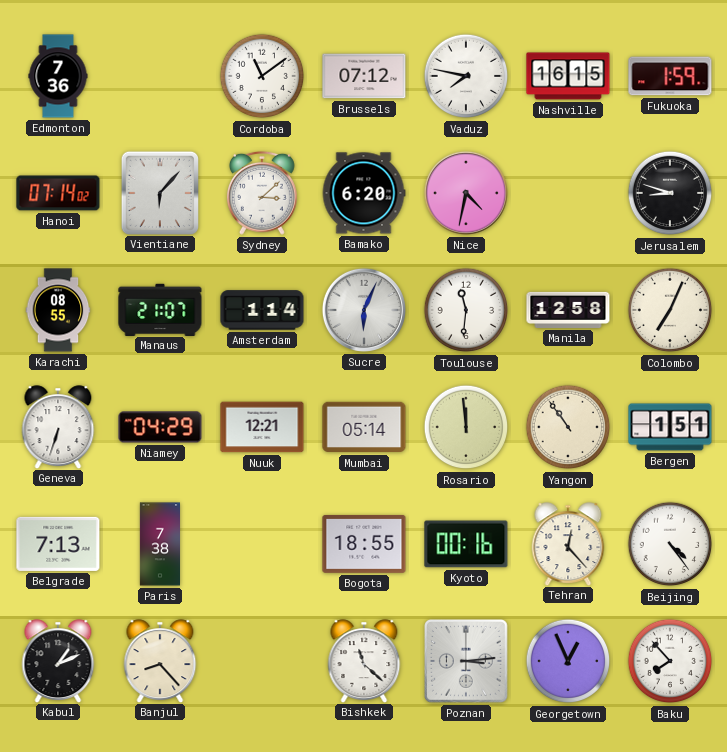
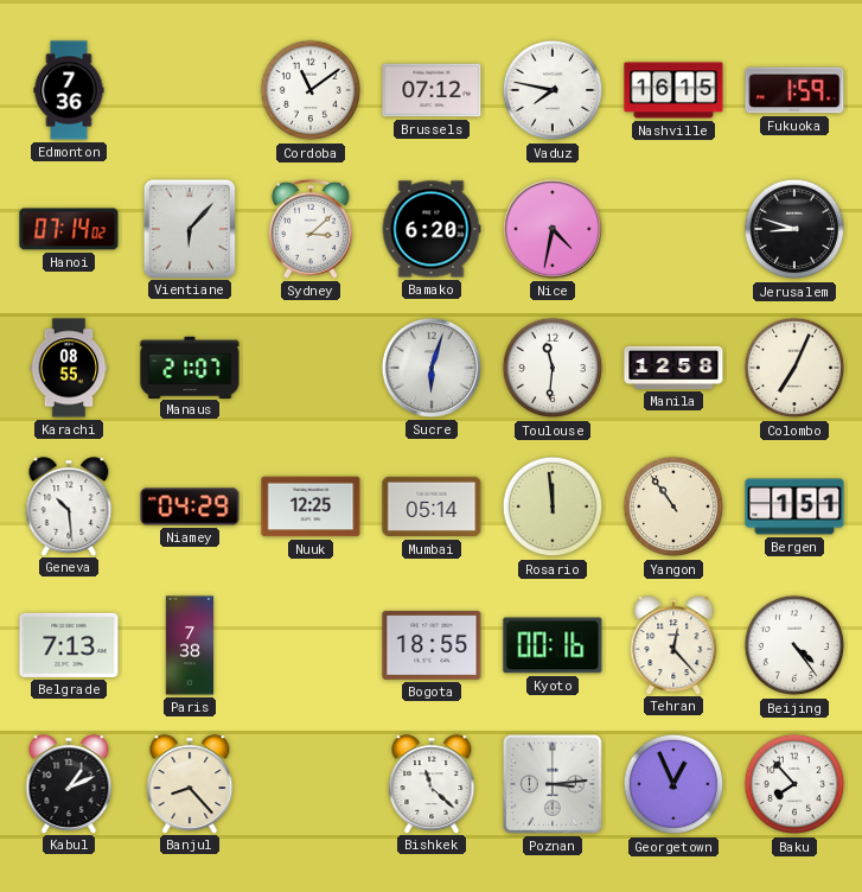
Amsterdam: 1:14 -> none
Sucre: 6:04 -> 6:03
Geneva: 6:33 -> 10:29
Nuuk: 12:21 -> 12:25
